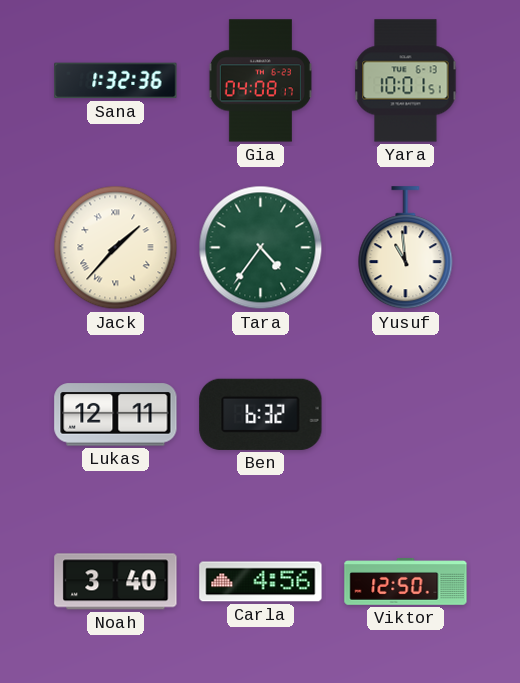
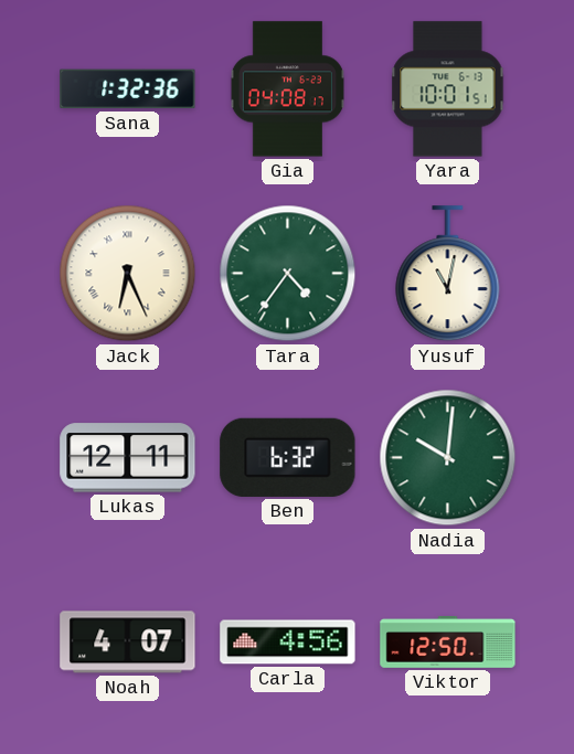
Jack: 1:37 -> 6:26
Yusuf: 10:59 -> 11:02
Nadia: none -> 10:01
Noah: 3:40 -> 4:07
